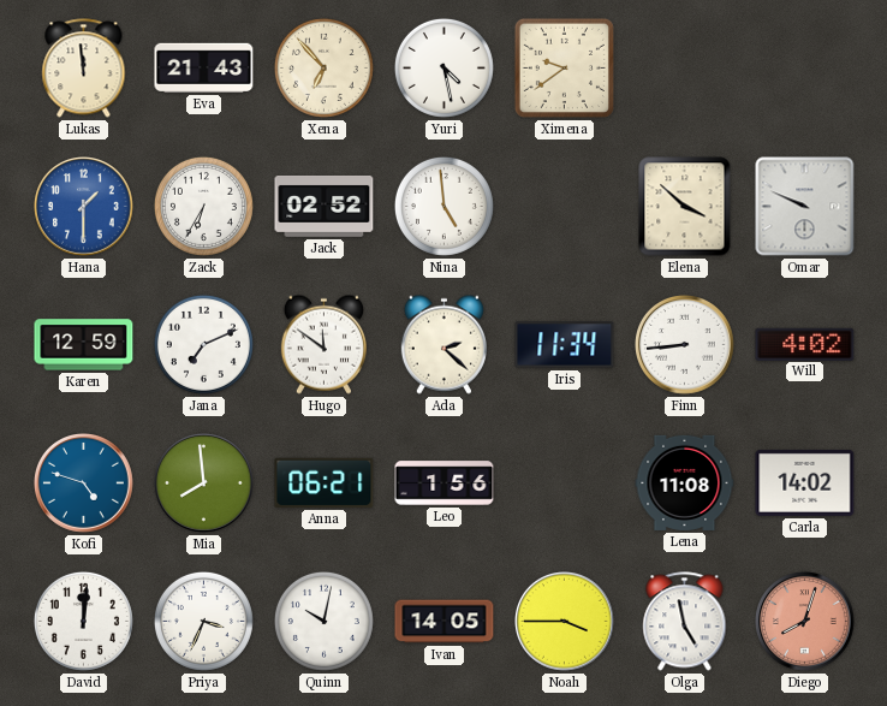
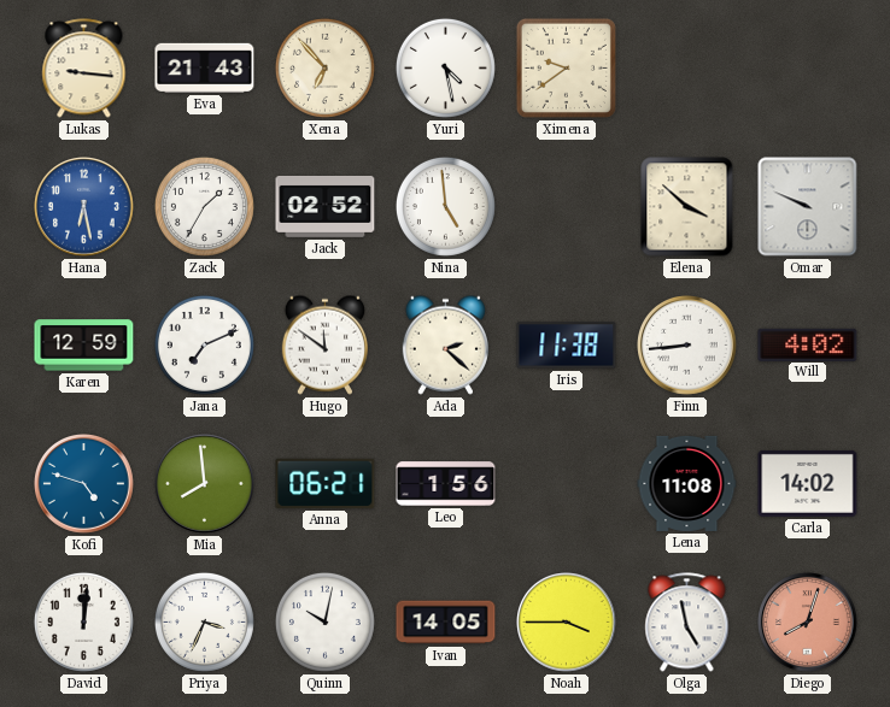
Lukas: 11:59 -> 9:16
Hana: 1:30 -> 6:28
Zack: 6:35 -> 1:35
Iris: 11:34 -> 11:38
